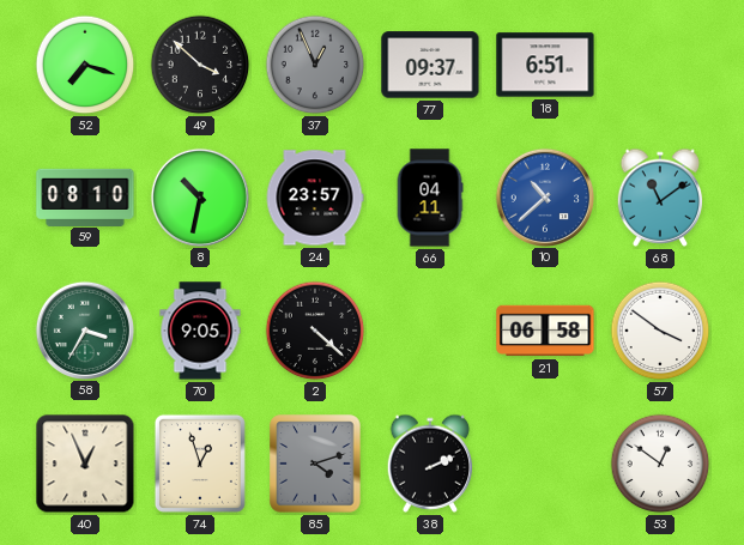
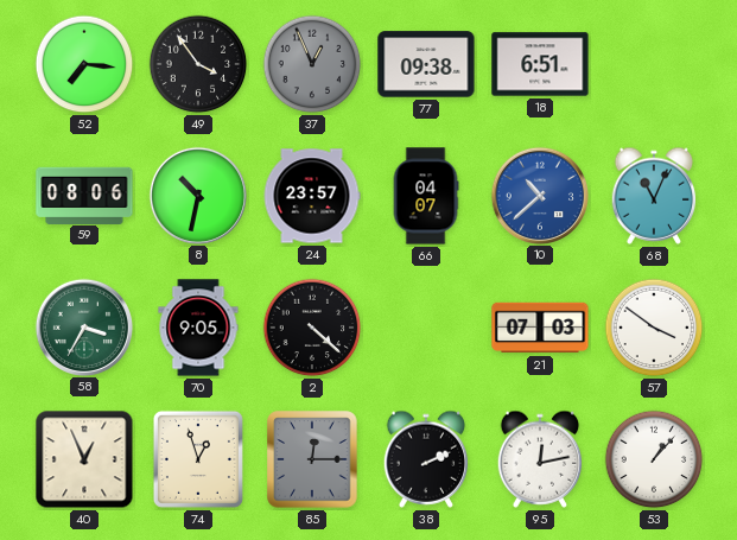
52: 7:18 -> 7:16
49: 3:52 -> 3:54
77: 09:37 -> 09:38
59: 08:10 -> 08:06
66: 04:11 -> 04:07
68: 11:09 -> 11:04
21: 06:58 -> 07:03
85: 4:12 -> 12:15
95: none -> 12:13
53: 12:51 -> 1:07
